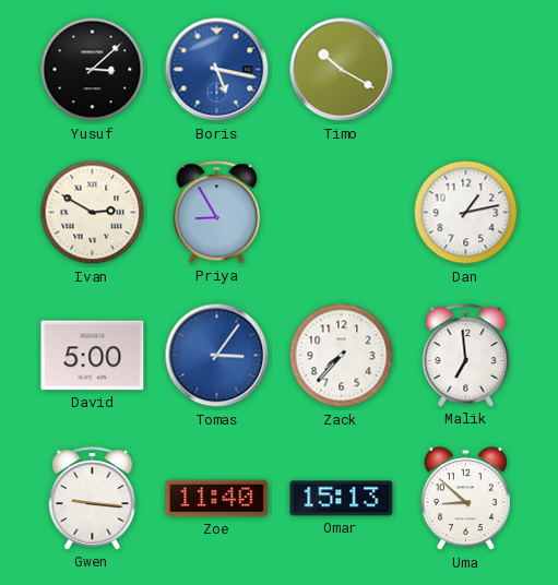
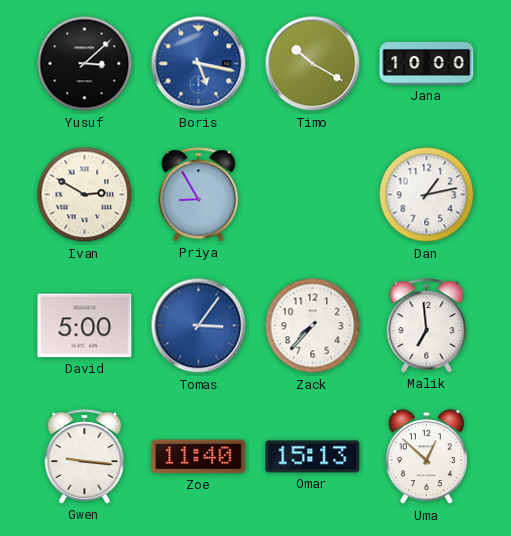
Jana: none -> 10:00
Uma: 8:52 -> 12:52
